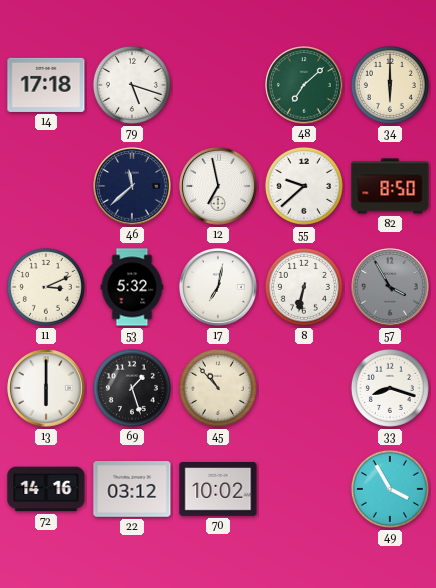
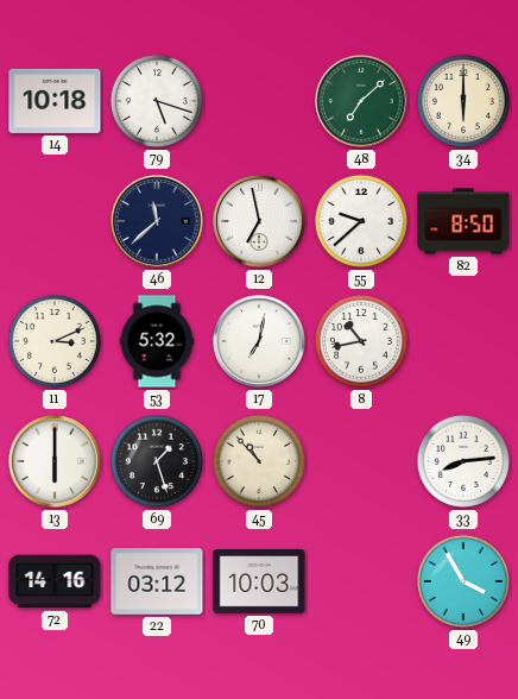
14: 17:18 -> 10:18
8: 6:32 -> 10:43
57: 3:55 -> none
33: 8:18 -> 8:14
70: 10:02 -> 10:03
